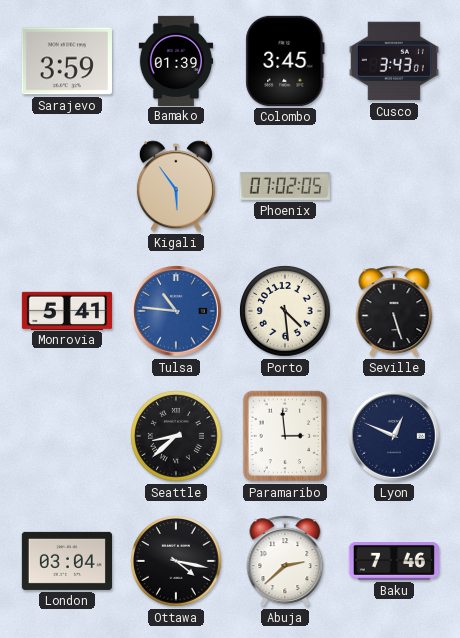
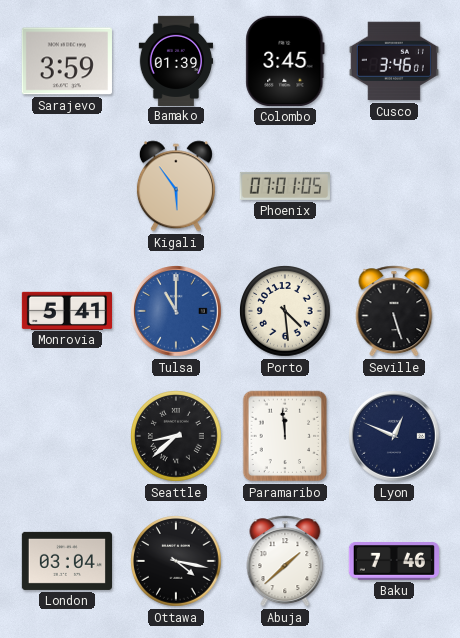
Cusco: 3:43 -> 3:46
Phoenix: 07:02 -> 07:01
Tulsa: 10:46 -> 11:00
Paramaribo: 2:59 -> 11:59
Abuja: 2:38 -> 1:38
